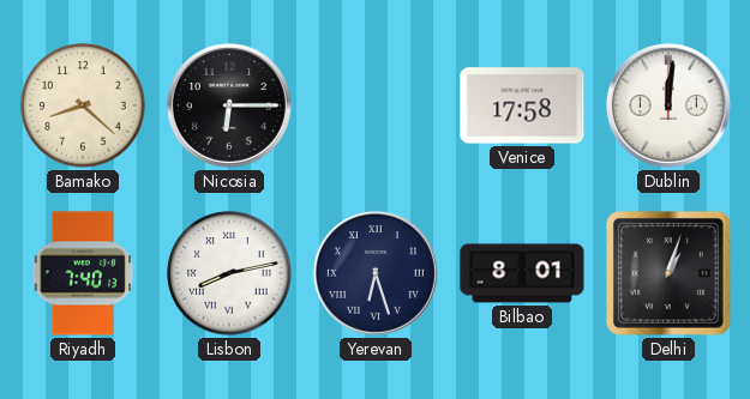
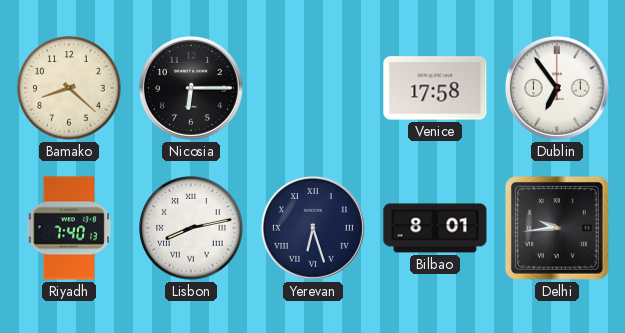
Dublin: 12:01 -> 6:54
Delhi: 1:03 -> 9:44
